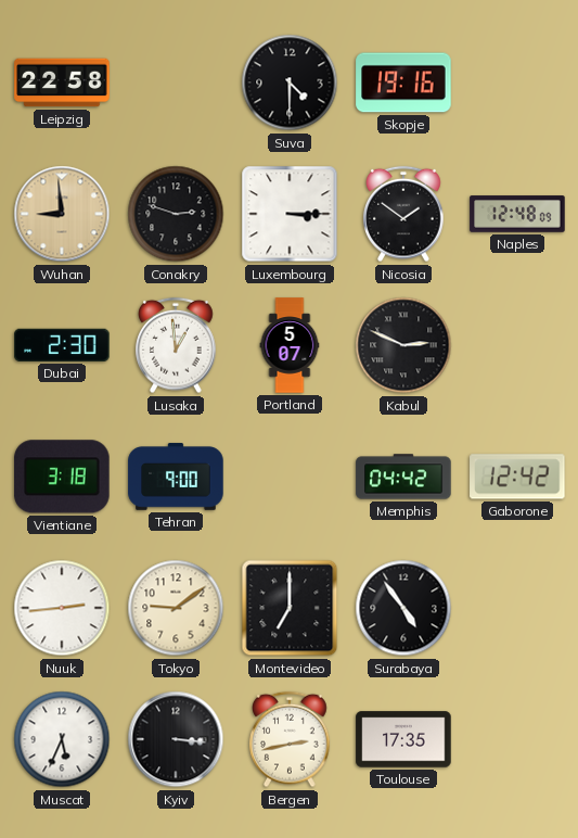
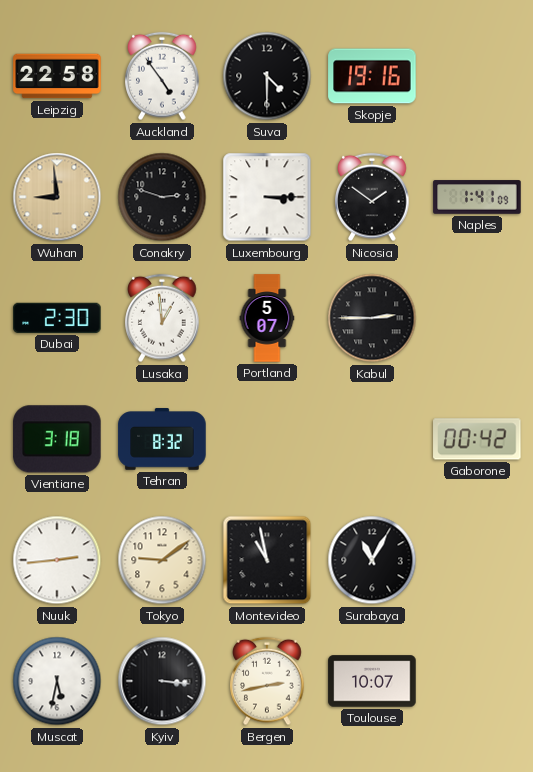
Auckland: none -> 4:54
Naples: 12:48 -> 1:41
Kabul: 2:49 -> 2:45
Tehran: 9:00 -> 8:32
Memphis: 04:42 -> none
Gaborone: 12:42 -> 00:42
Montevideo: 7:00 -> 10:58
Surabaya: 4:54 -> 11:05
Muscat: 5:34 -> 5:32
Toulouse: 17:35 -> 10:07
